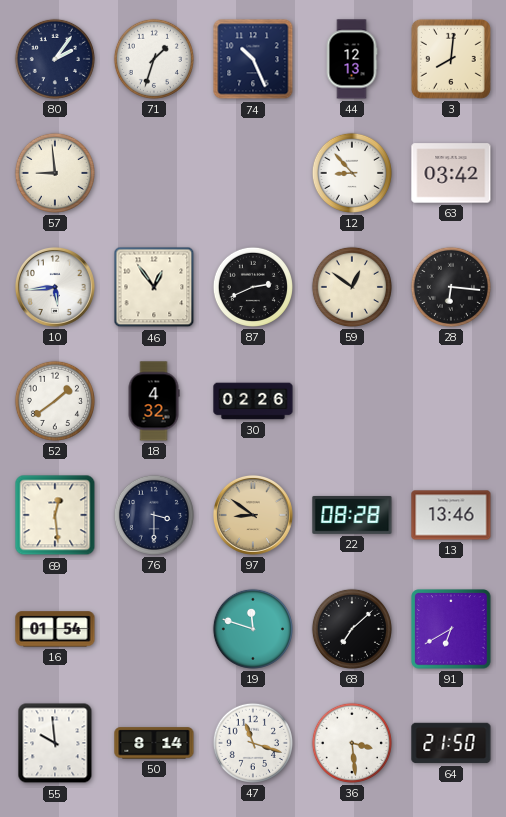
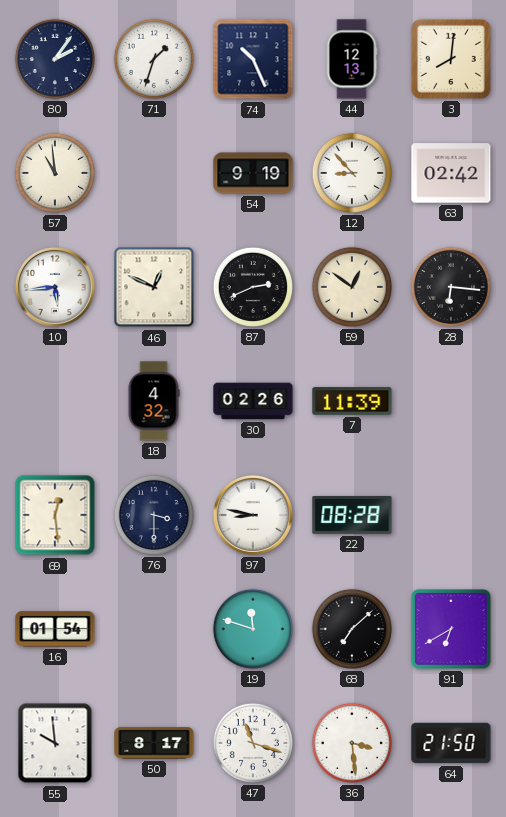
57: 8:59 -> 10:59
54: none -> 9:19
63: 03:42 -> 02:42
46: 12:54 -> 12:49
52: 1:39 -> none
7: none -> 11:39
97: 8:51 -> 8:47
97 dial: champagne -> white
13: 13:46 -> none
50: 8:14 -> 8:17
